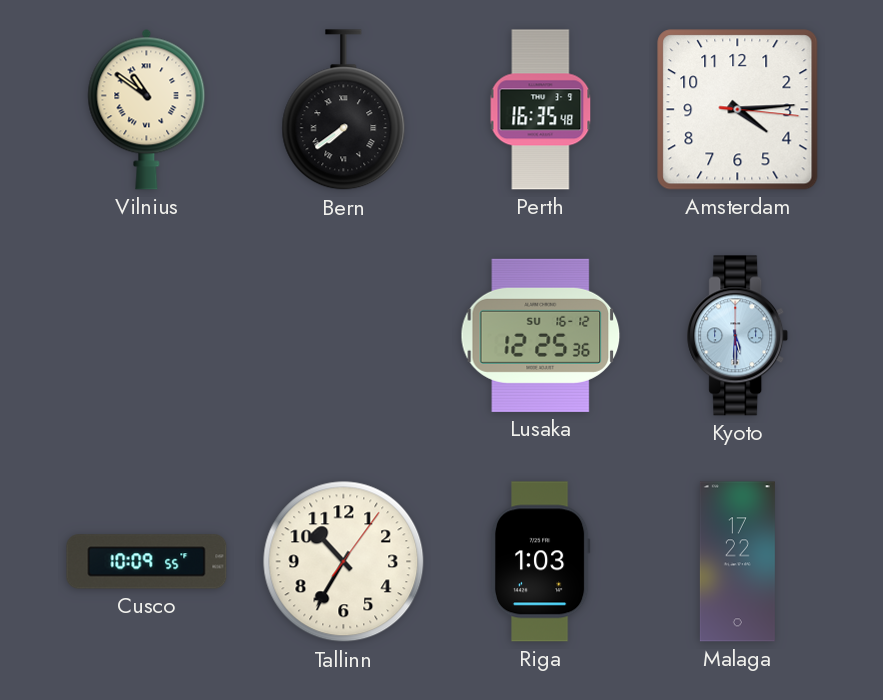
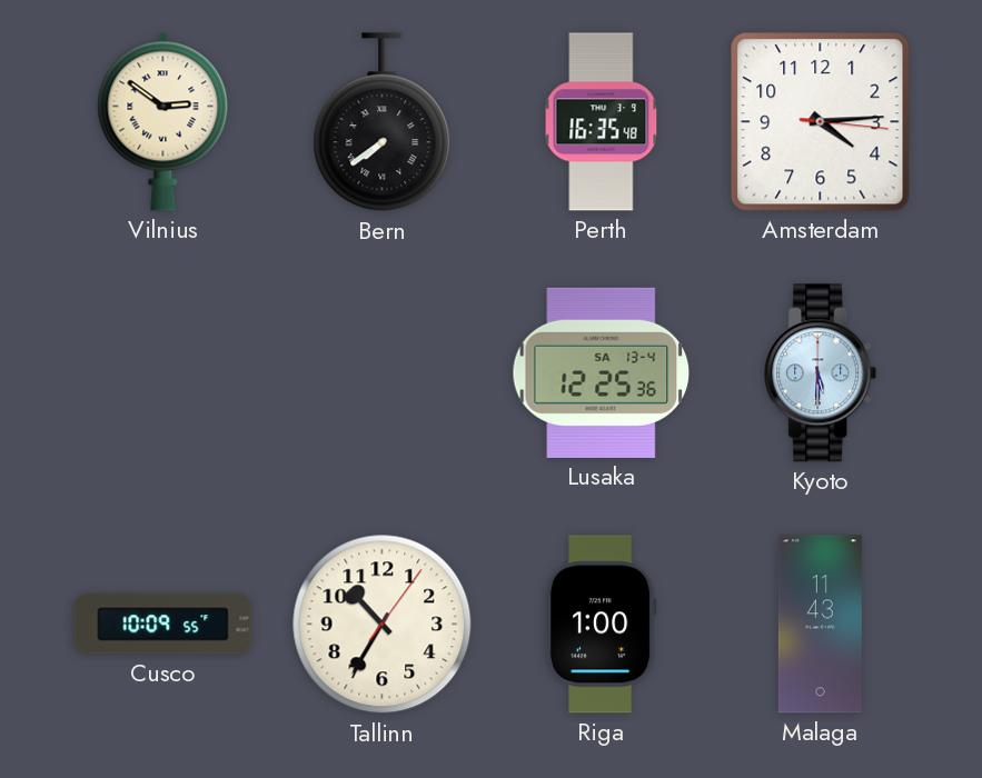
Vilnius: 10:51 -> 2:51
Lusaka date: SU 16-12 -> SA 13-4
Riga: 1:03 -> 1:00
Malaga: 17:22 -> 11:43
